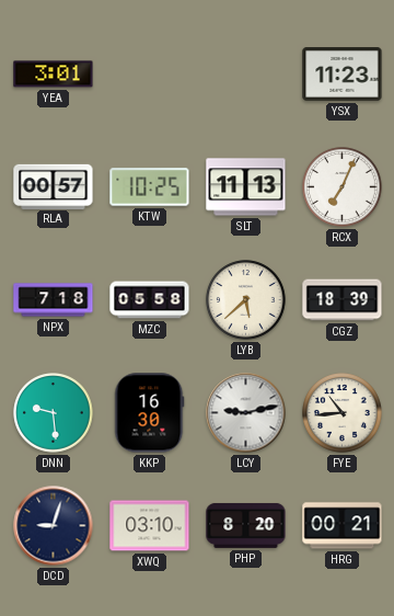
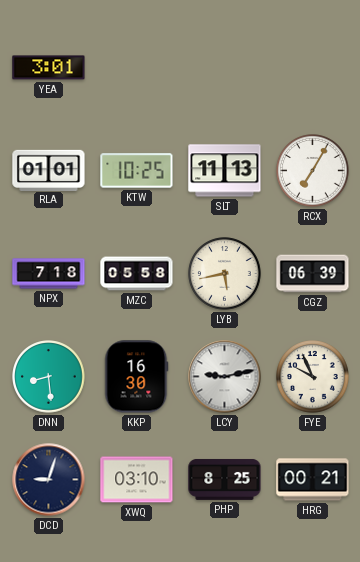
YSX: 11:23 -> none
RLA: 00:57 -> 01:01
RCX: 7:04 -> 7:05
LYB: 5:38 -> 5:43
CGZ: 18:39 -> 06:39
DNN: 9:29 -> 8:29
FYE: 10:44 -> 9:56
PHP: 8:20 -> 8:25
